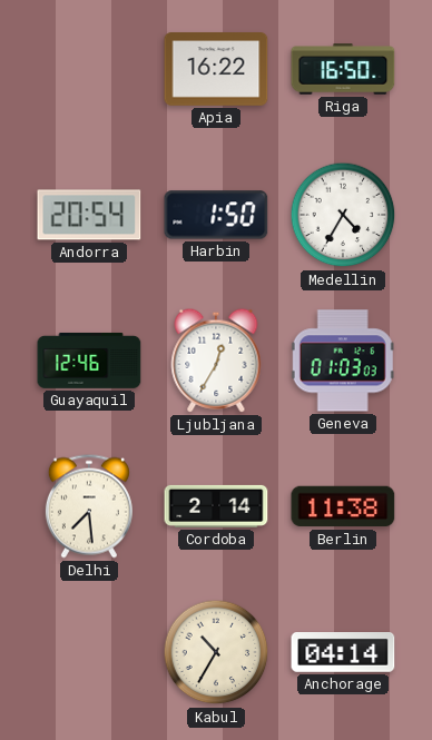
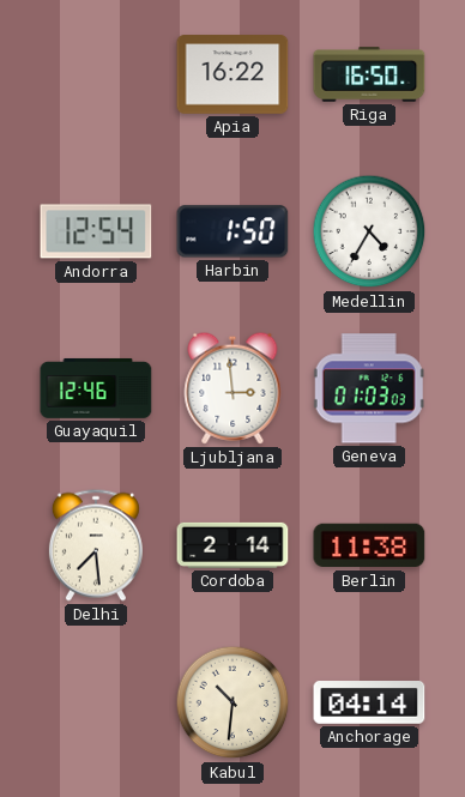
Andorra: 20:54 -> 12:54
Ljubljana: 12:35 -> 2:59
Kabul: 10:35 -> 10:31
